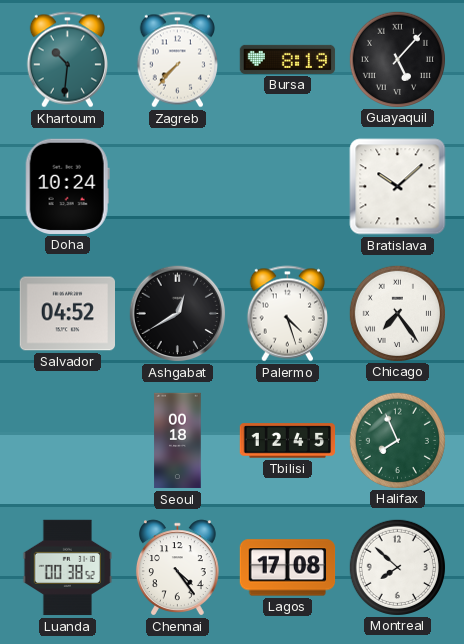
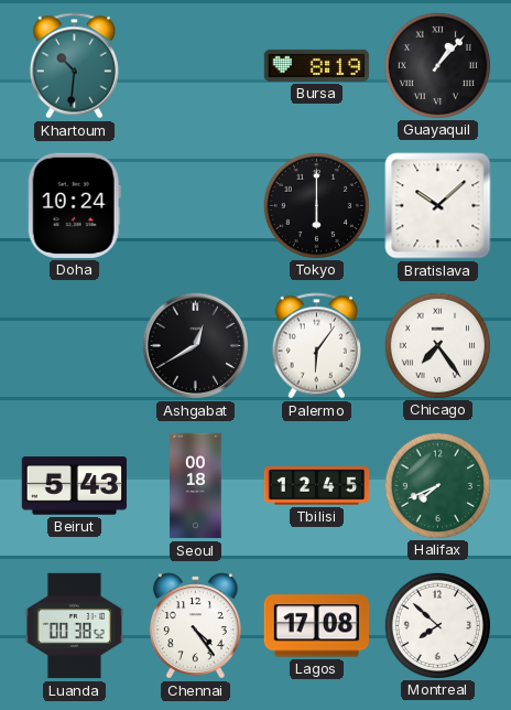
Zagreb: 7:37 -> none
Guayaquil: 5:07 -> 1:07
Tokyo: none -> 6:00
Salvador: 04:52 -> none
Palermo: 4:27 -> 6:06
Beirut: none -> 5:43
Halifax: 7:56 -> 7:41
